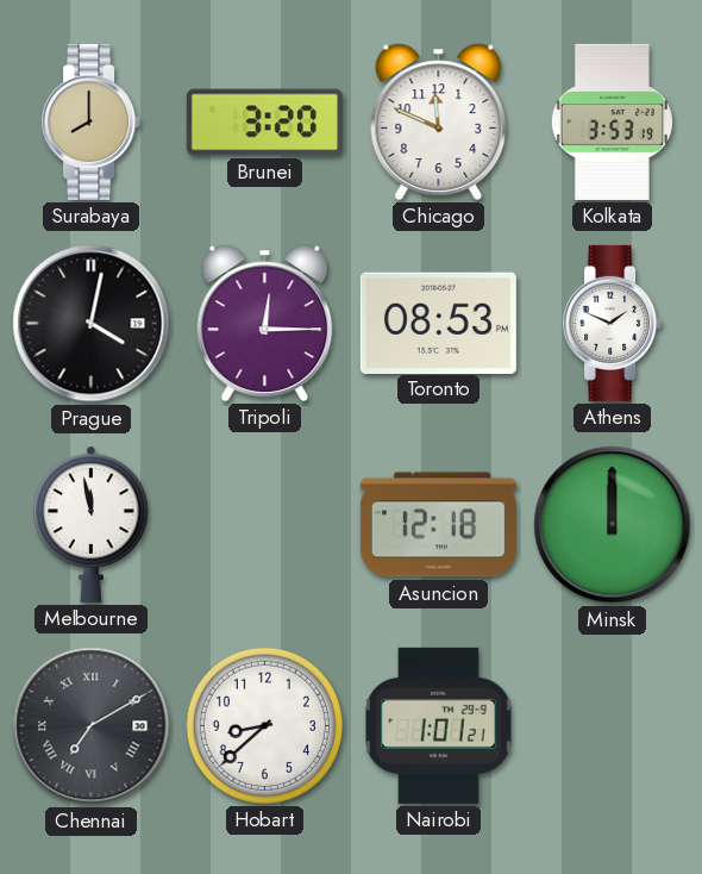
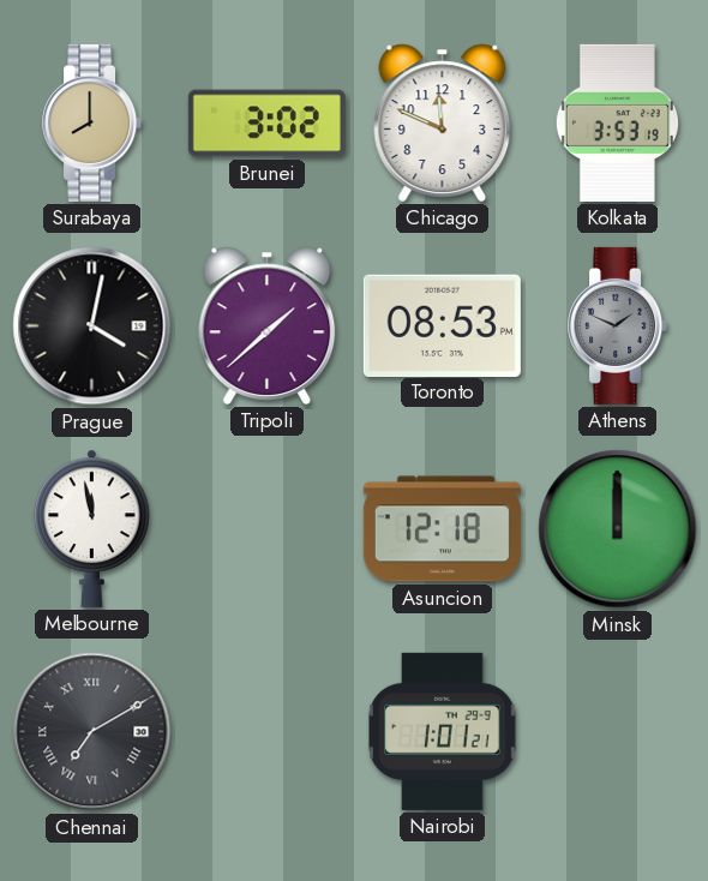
Brunei: 3:20 -> 3:02
Tripoli: 12:15 -> 1:38
Athens dial: white -> grey
Hobart: 8:38 -> none
